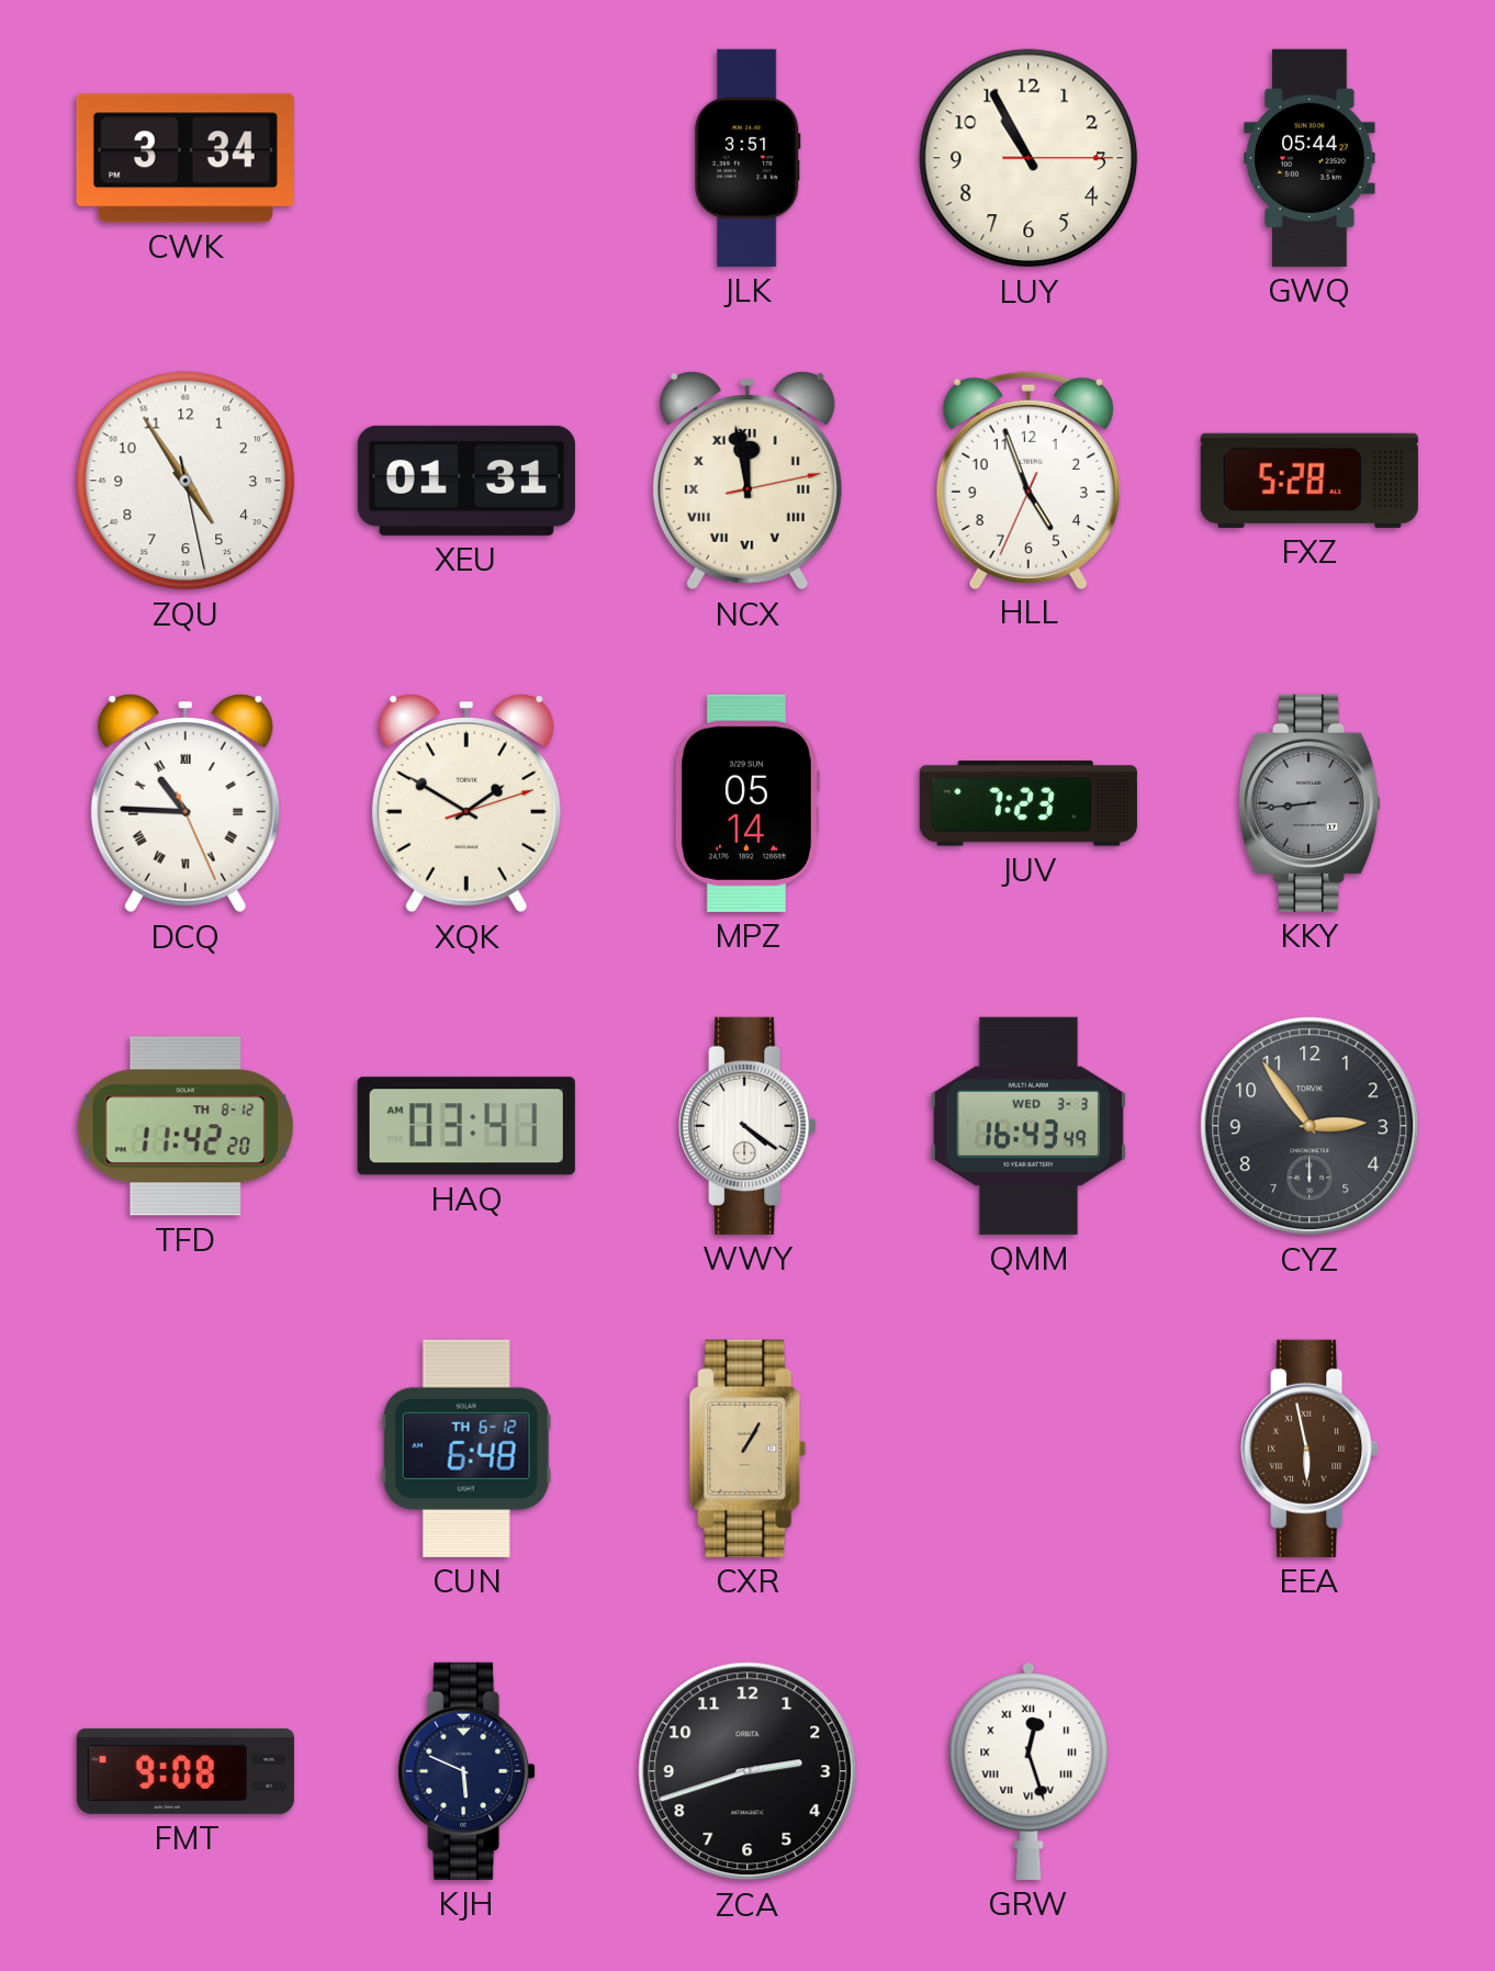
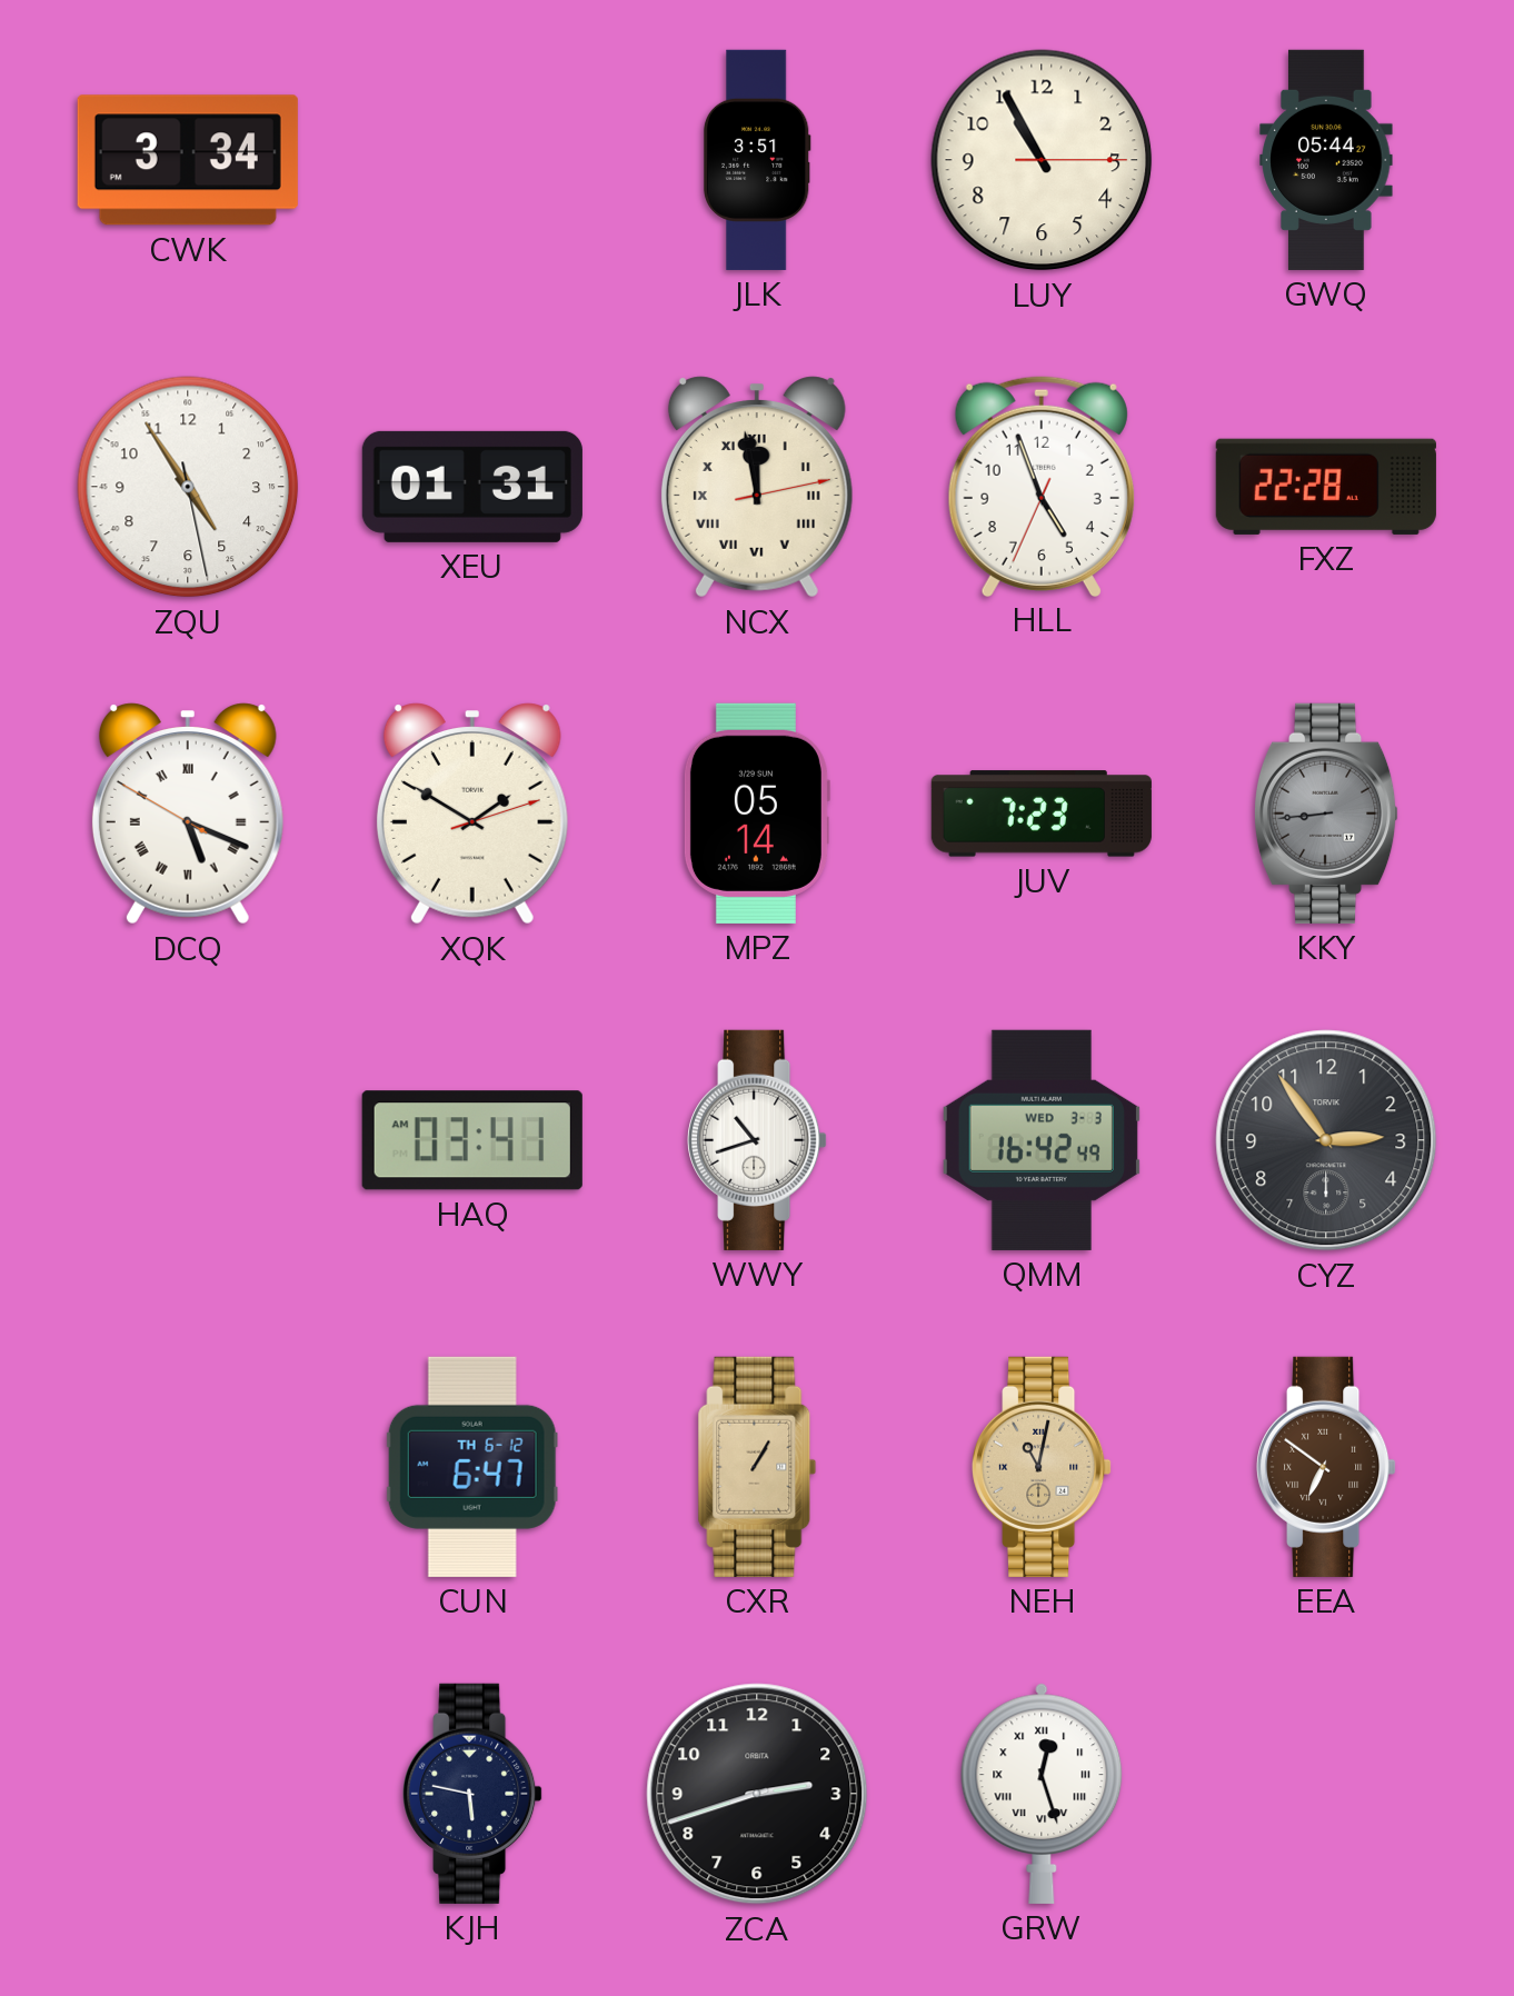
FXZ: 5:28 -> 22:28
DCQ: 10:45 -> 5:18
TFD: 11:42 -> none
WWY: 4:21 -> 10:42
QMM: 16:43 -> 16:42
CUN: 6:48 -> 6:47
NEH: none -> 11:02
EEA: 5:58 -> 6:51
FMT: 9:08 -> none
KJH: 5:49 -> 5:47
